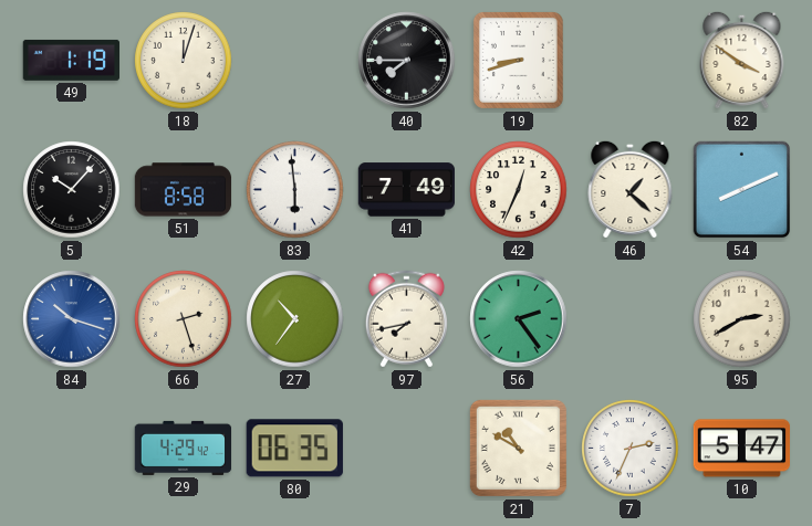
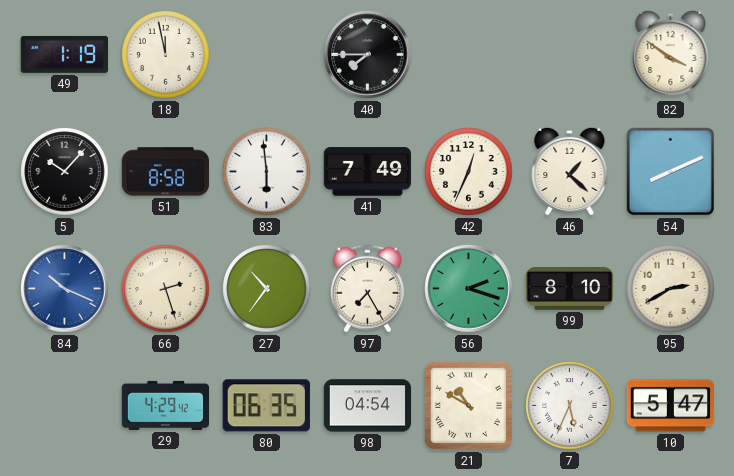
18: 12:03 -> 11:58
19: 8:42 -> none
84: 10:18 -> 10:19
97: 7:43 -> 7:25
56: 2:24 -> 2:18
99: none -> 8:10
98: none -> 04:54
7: 2:34 -> 5:34
